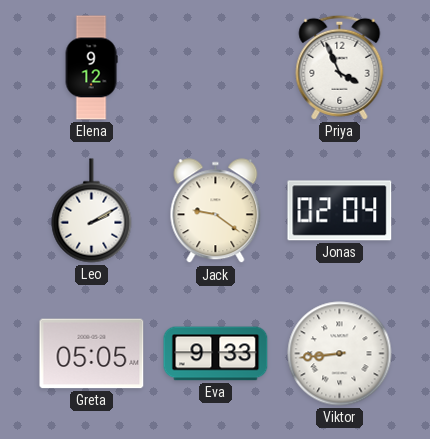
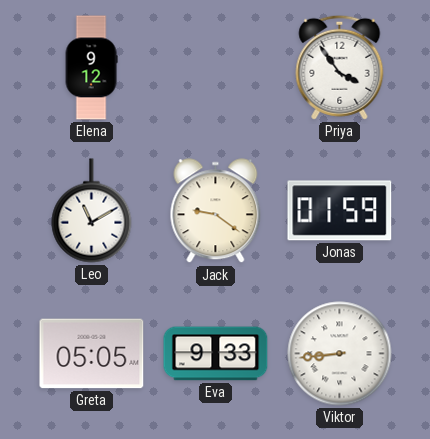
Priya: 3:56 -> 3:54
Leo: 2:10 -> 11:10
Jonas: 02:04 -> 01:59
